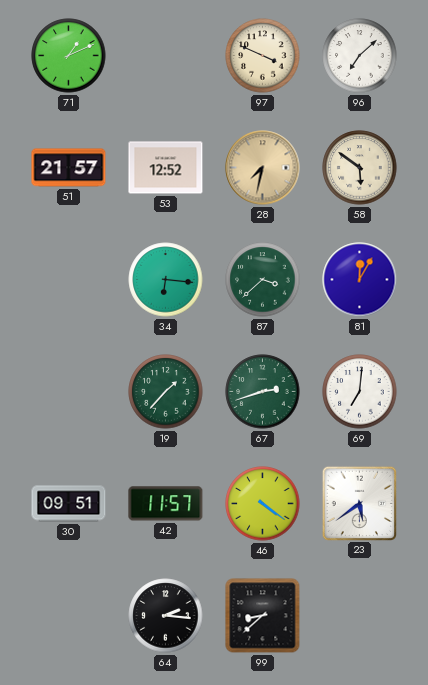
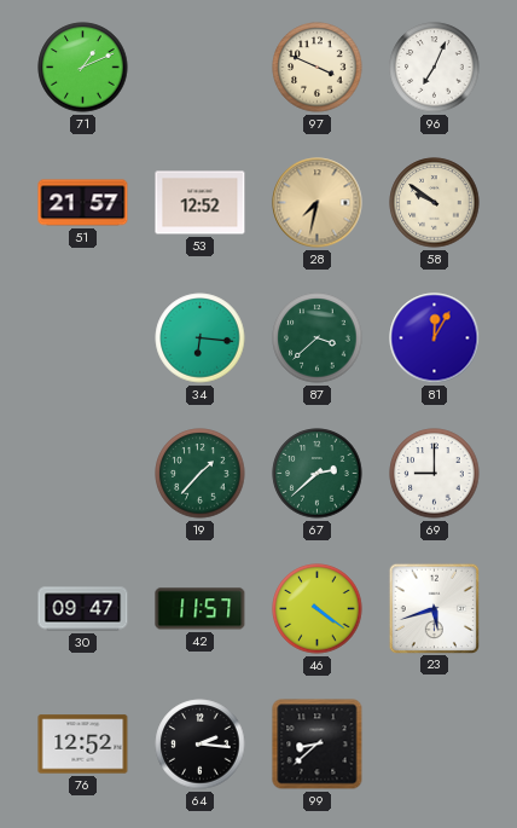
96: 7:08 -> 7:04
58: 5:51 -> 9:51
67: 2:42 -> 2:38
69: 7:01 -> 9:00
30: 09:51 -> 09:47
23: 5:39 -> 5:42
76: none -> 12:52
